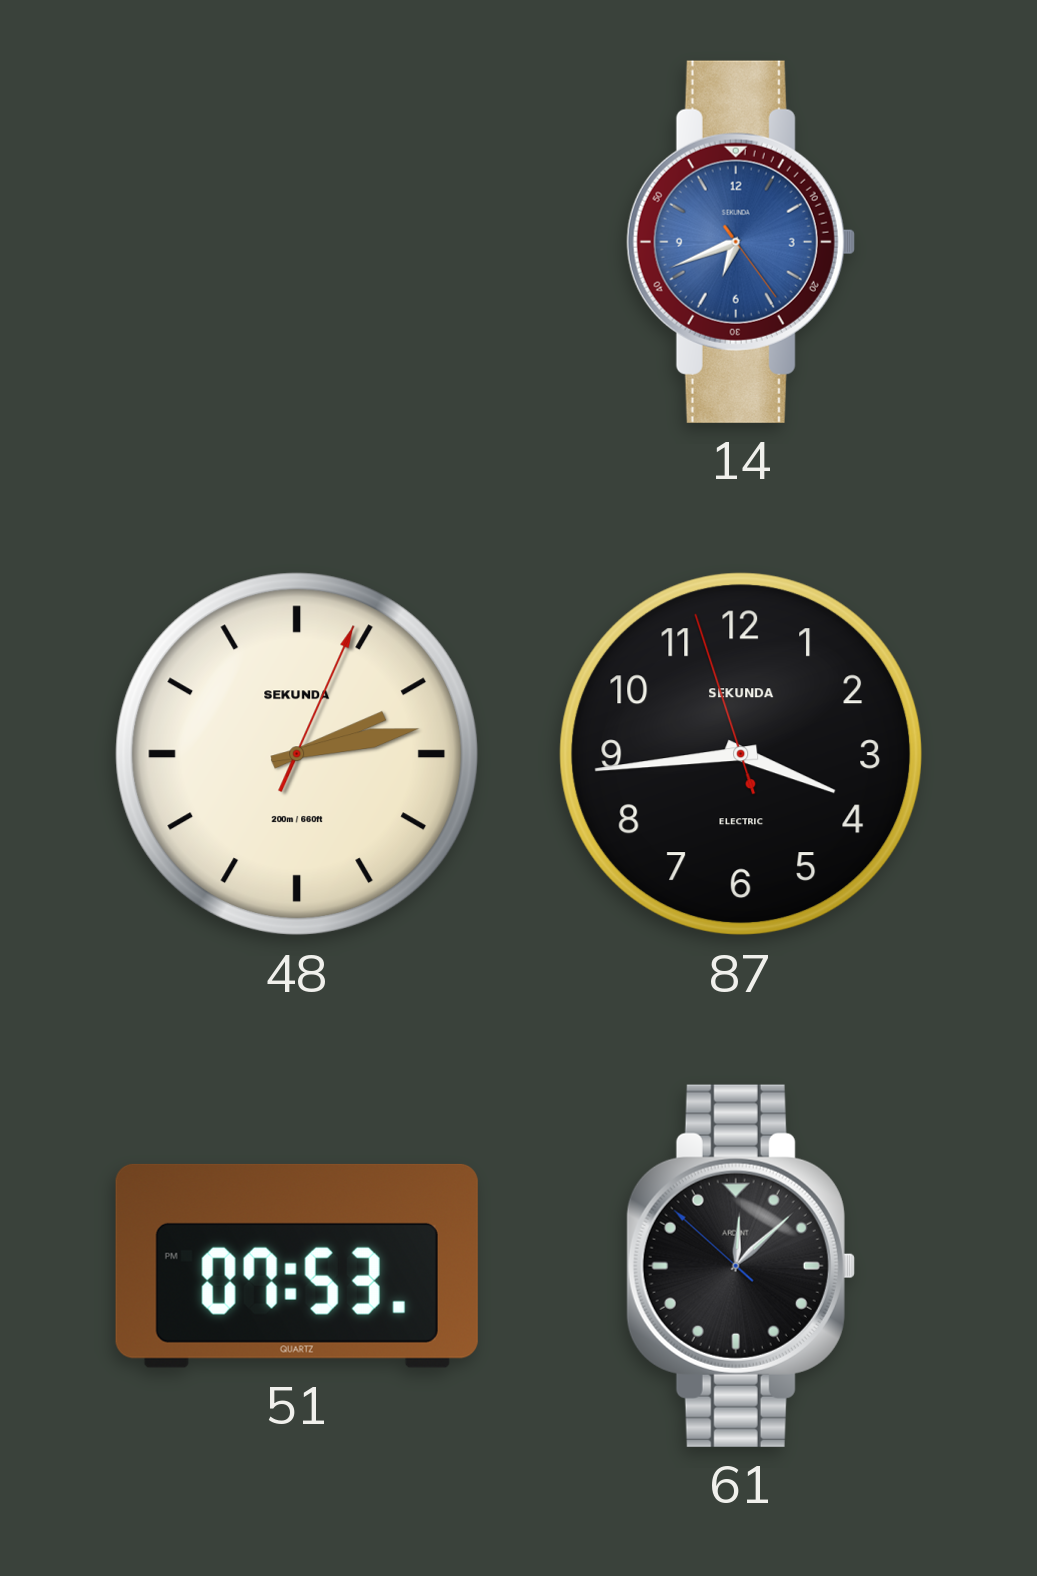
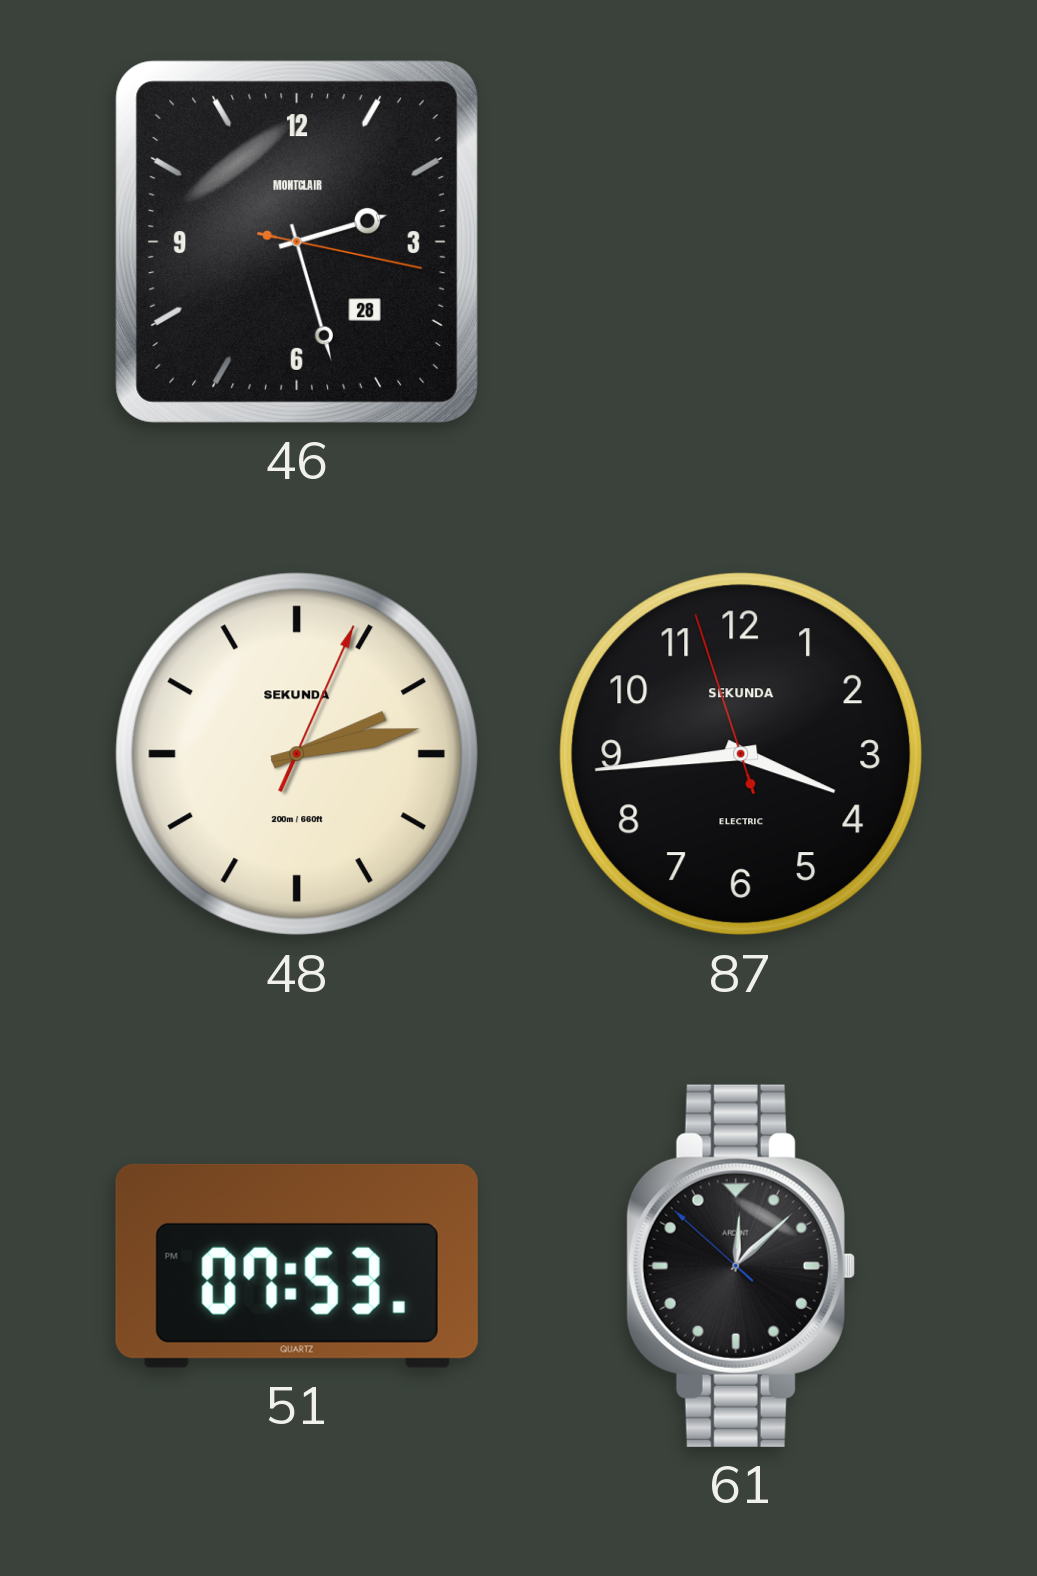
46: none -> 2:27
14: 6:41 -> none
